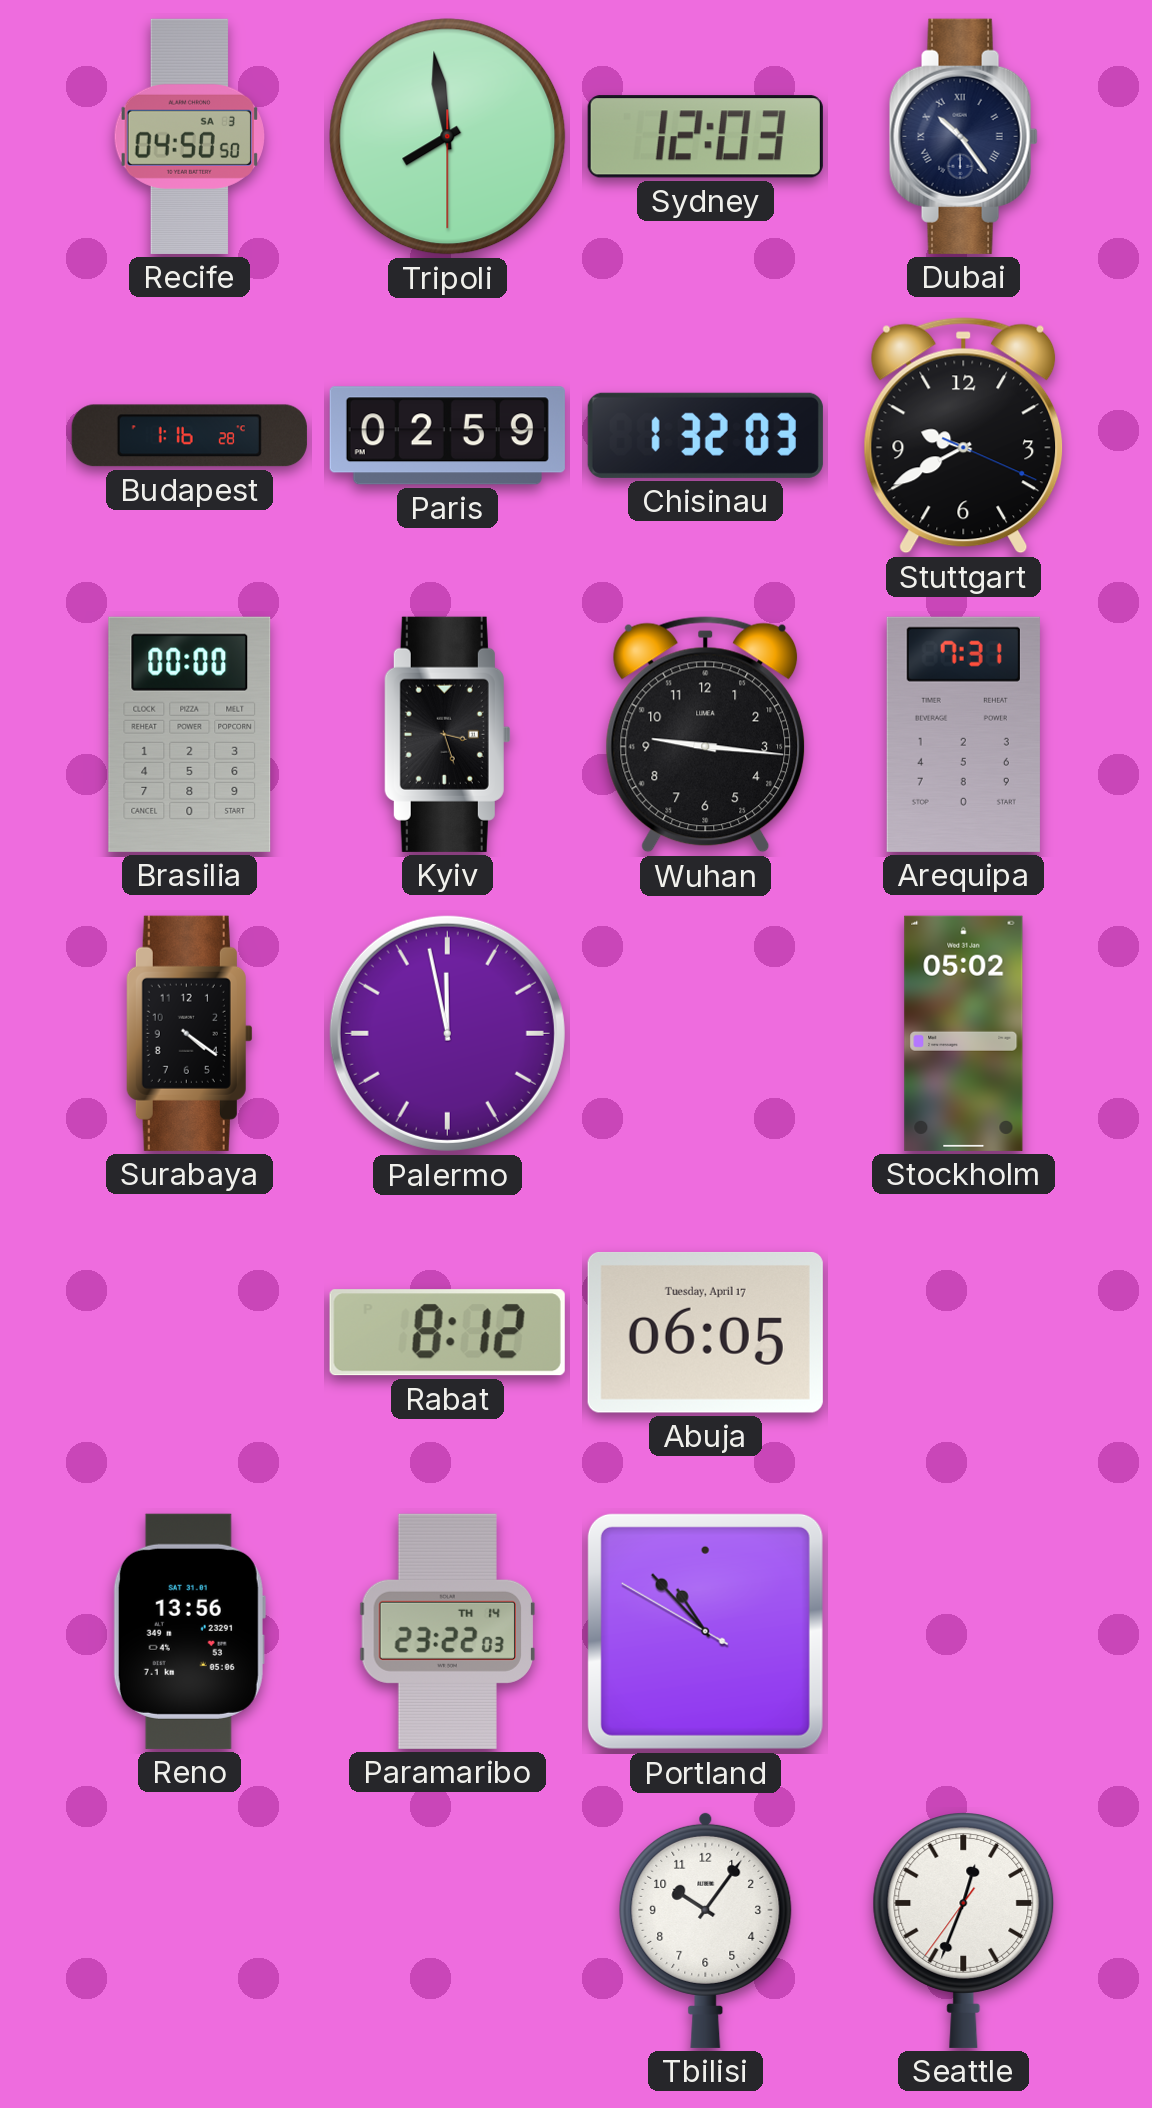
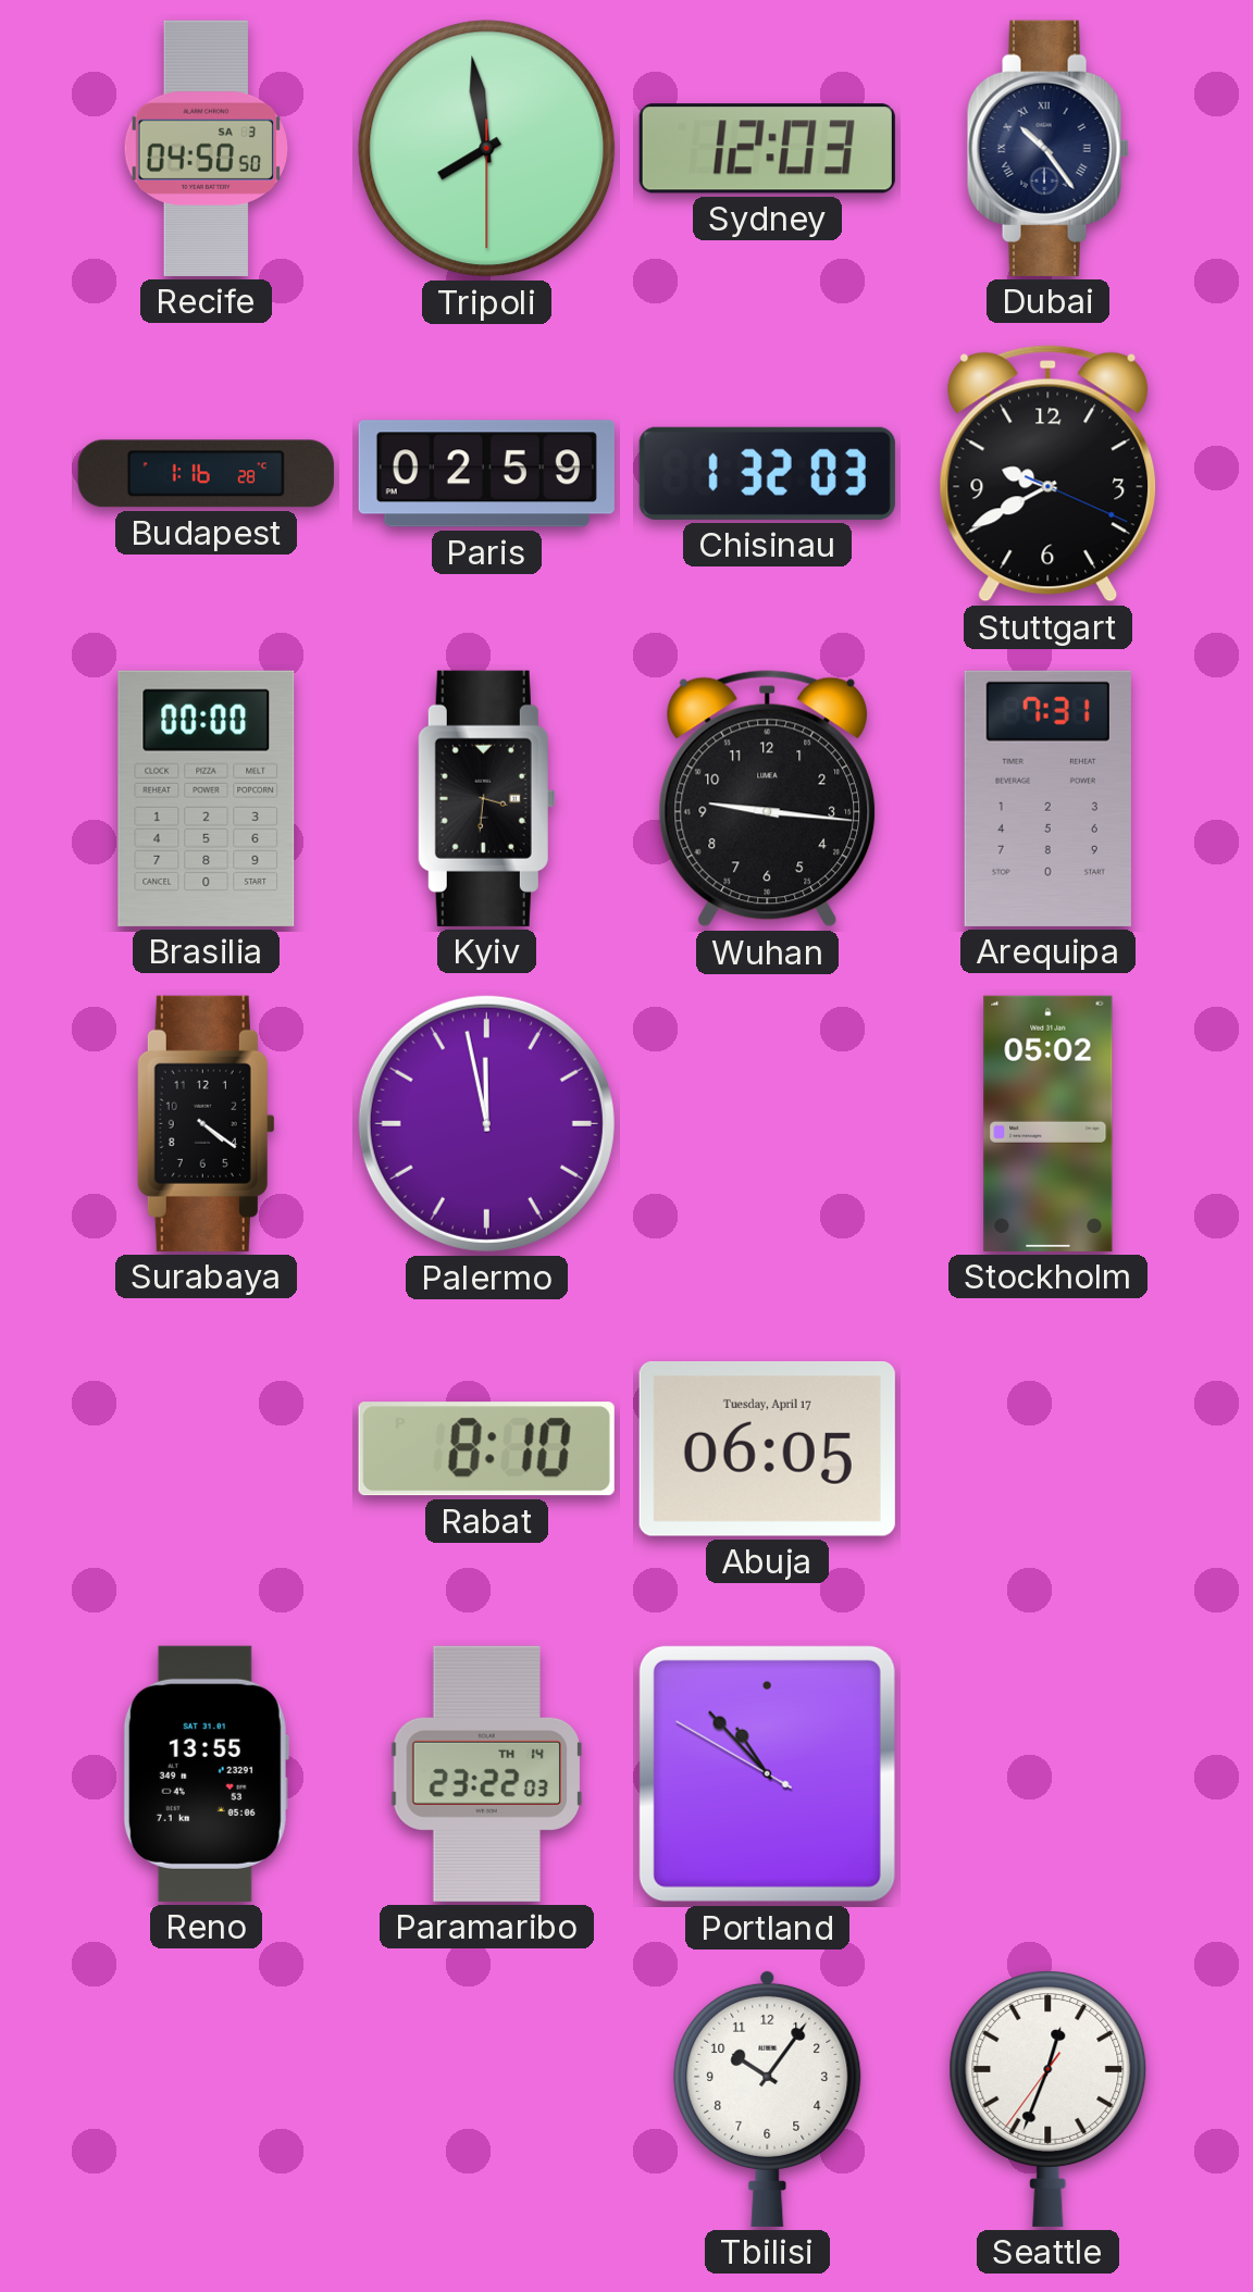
Kyiv: 3:27 -> 3:31
Rabat: 8:12 -> 8:10
Reno: 13:56 -> 13:55
